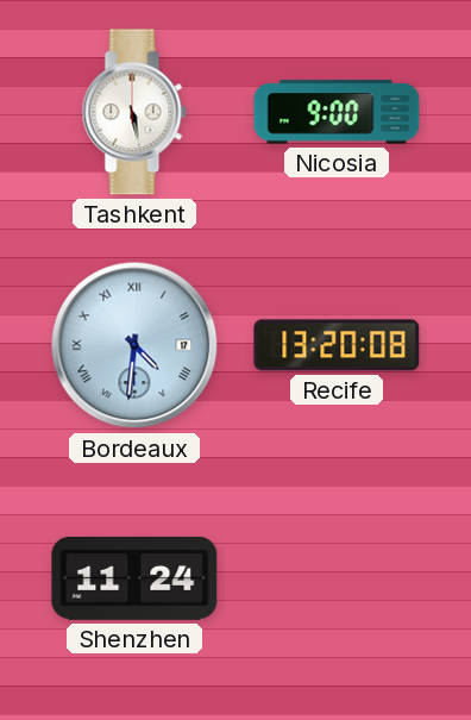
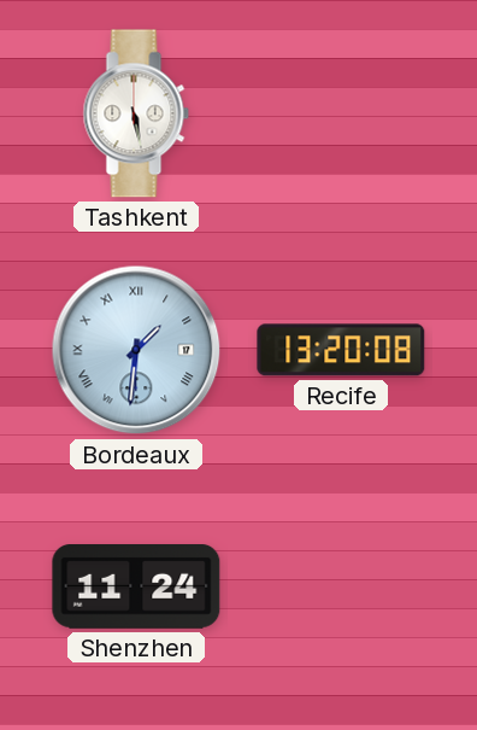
Nicosia: 9:00 -> none
Bordeaux: 4:31 -> 1:31
